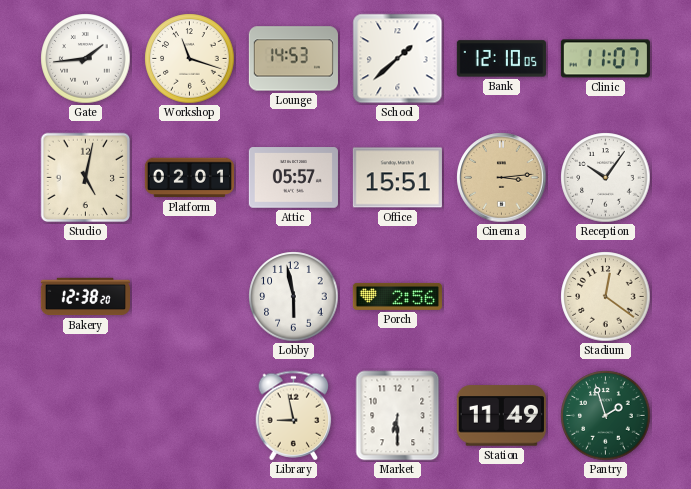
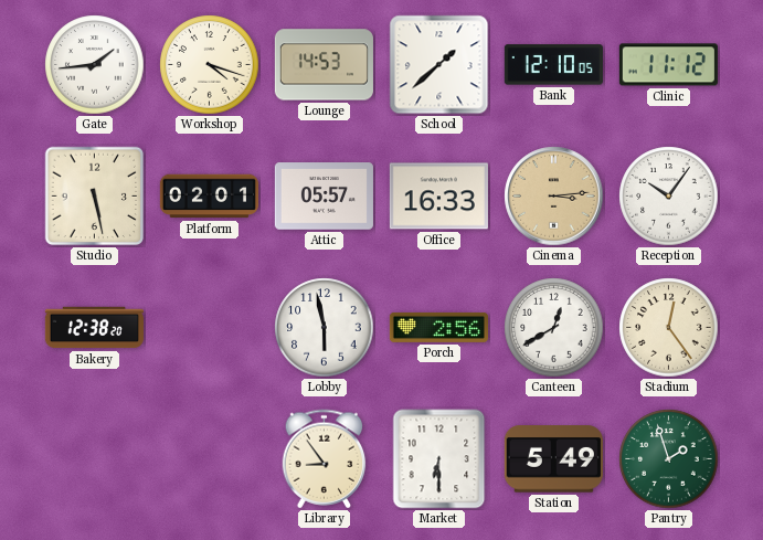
Workshop: 11:18 -> 4:18
Clinic: 11:07 -> 11:12
Studio: 5:02 -> 5:28
Office: 15:51 -> 16:33
Canteen: none -> 12:40
Stadium: 12:21 -> 12:24
Library: 8:58 -> 8:54
Station: 11:49 -> 5:49
